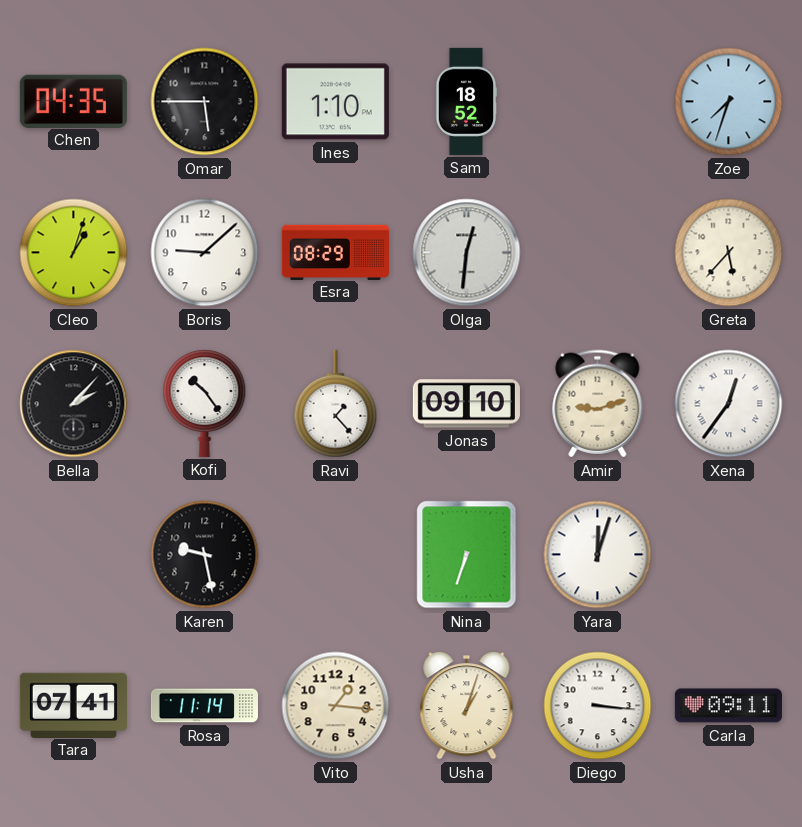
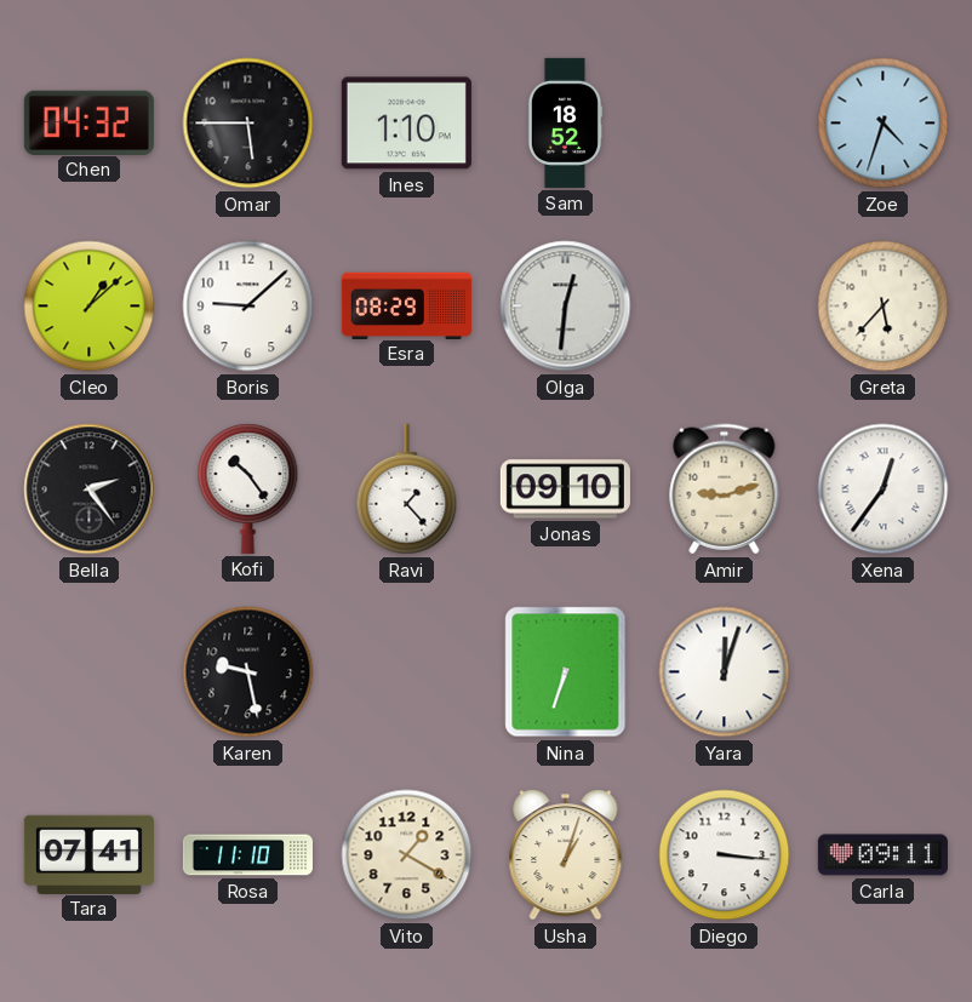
Chen: 04:35 -> 04:32
Zoe: 7:33 -> 4:33
Cleo: 1:03 -> 1:08
Bella: 2:07 -> 2:24
Rosa: 11:14 -> 11:10
Vito: 1:16 -> 1:20
